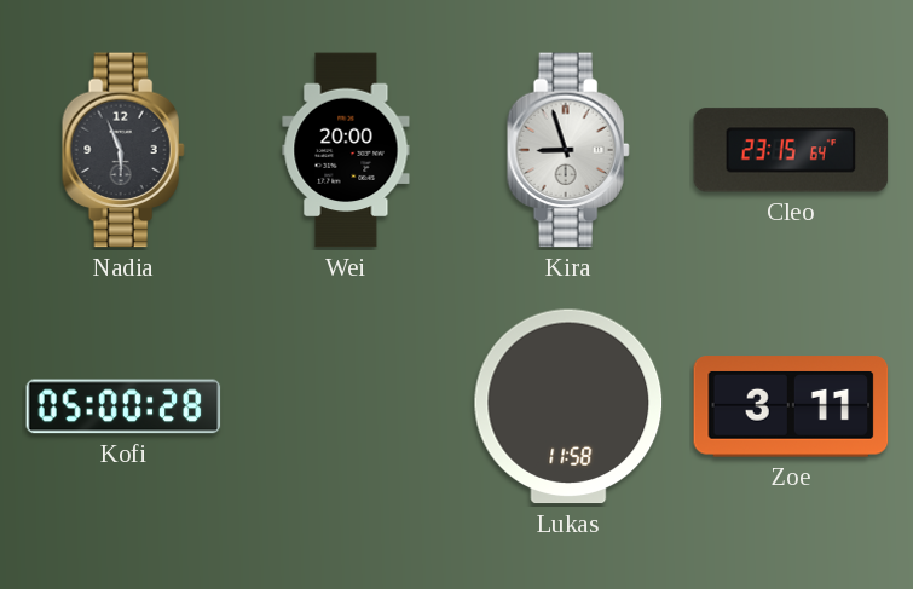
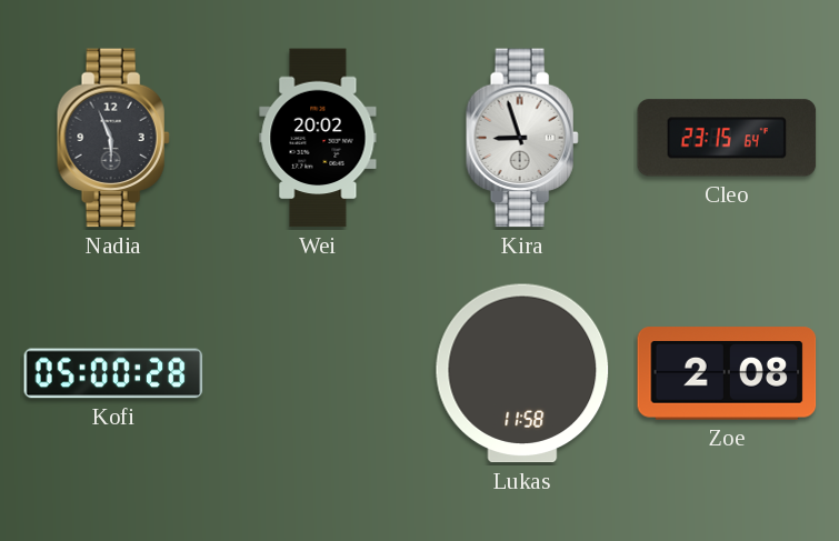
Wei: 20:00 -> 20:02
Zoe: 3:11 -> 2:08
